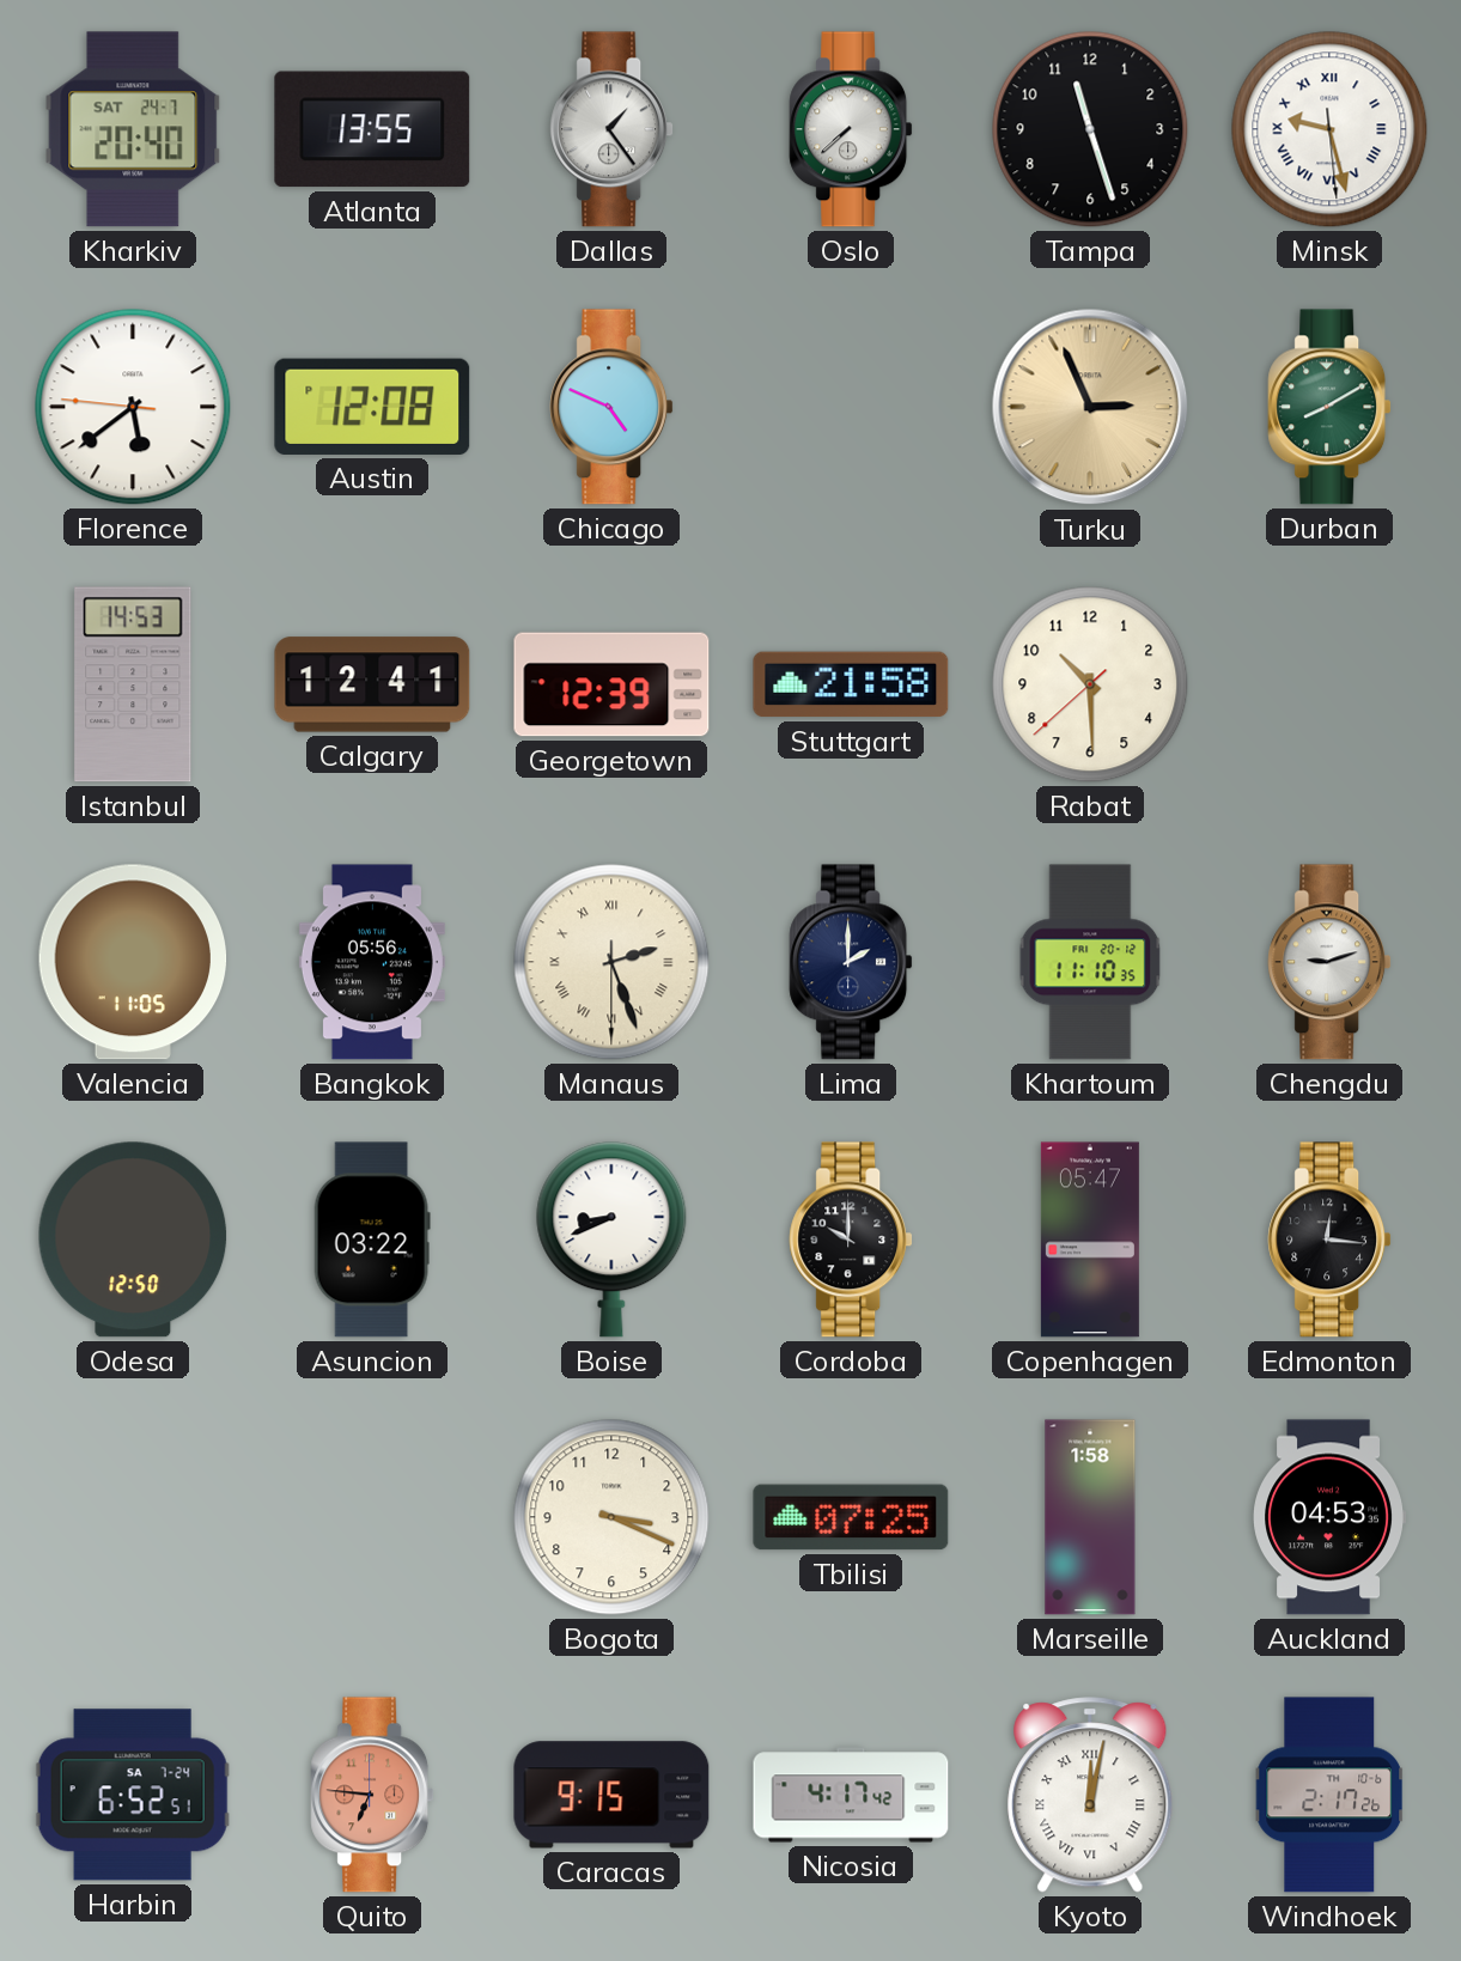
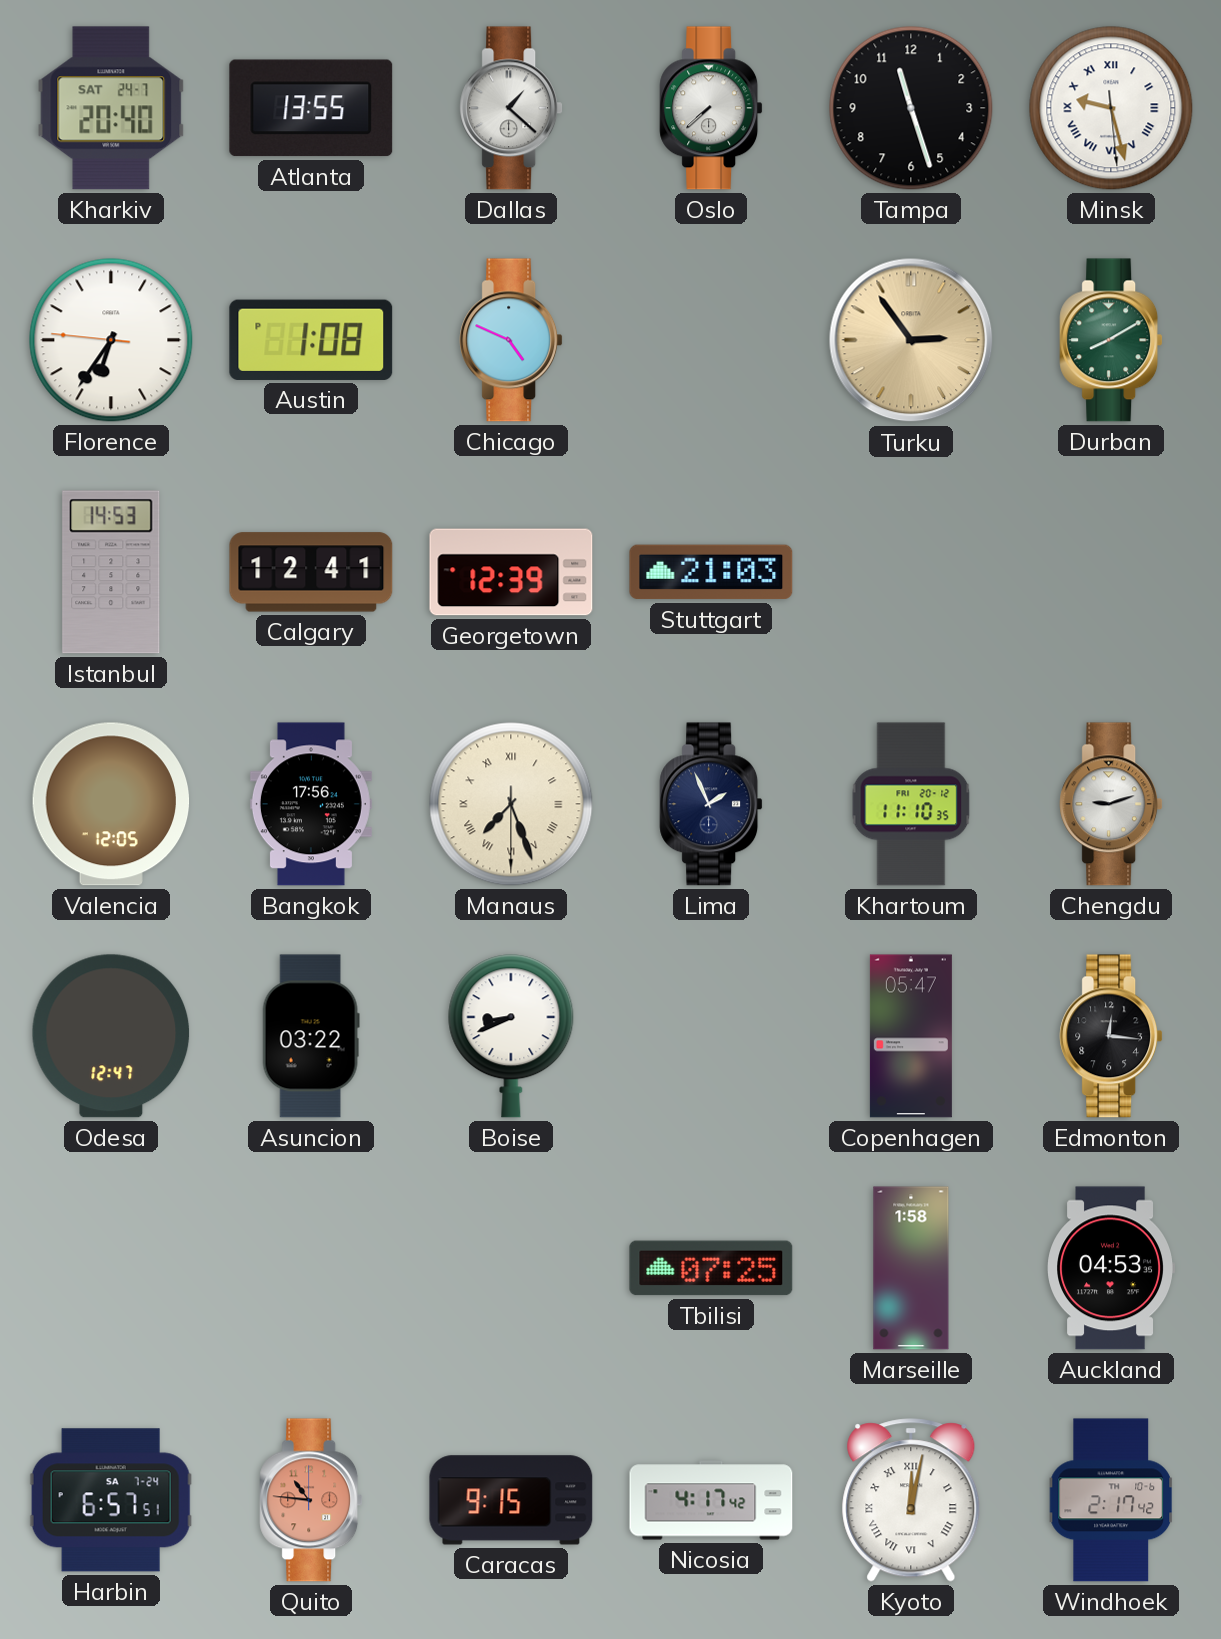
Dallas: 1:24 -> 1:22
Florence: 5:38 -> 6:35
Austin: 12:08 -> 1:08
Turku: 2:56 -> 2:54
Stuttgart: 21:58 -> 21:03
Rabat: 10:29 -> none
Valencia: 11:05 -> 12:05
Bangkok: 05:56 -> 17:56
Manaus: 2:26 -> 7:26
Lima: 2:00 -> 1:56
Odesa: 12:50 -> 12:47
Cordoba: 10:00 -> none
Bogota: 3:19 -> none
Harbin: 6:52 -> 6:57
Quito: 6:46 -> 10:46
Windhoek: 2:17:26 -> 2:17:42
